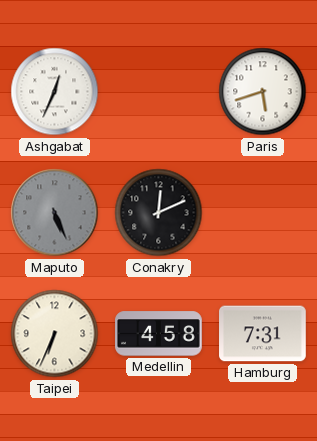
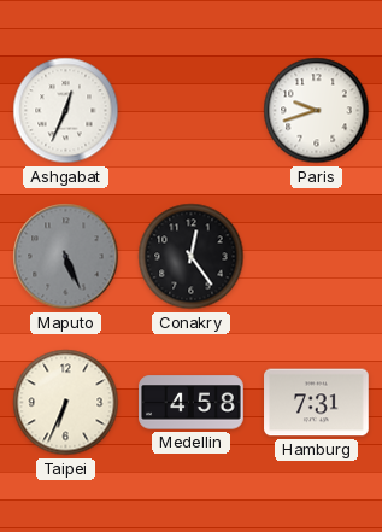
Paris: 5:42 -> 9:42
Conakry: 12:11 -> 12:24
